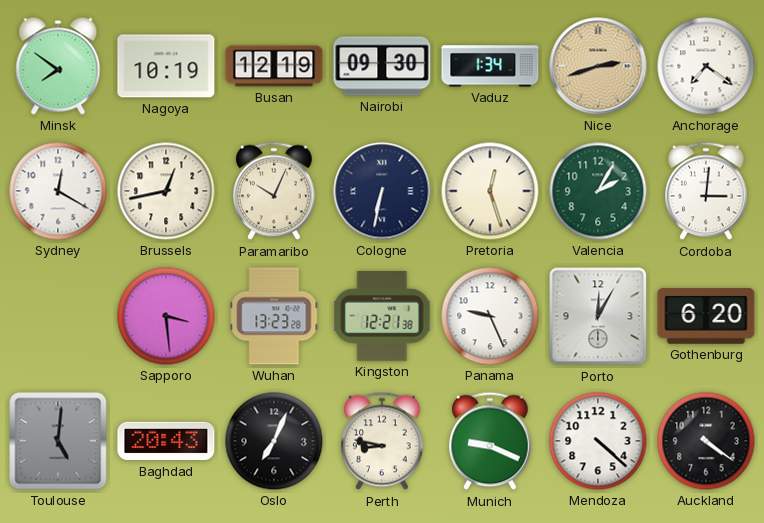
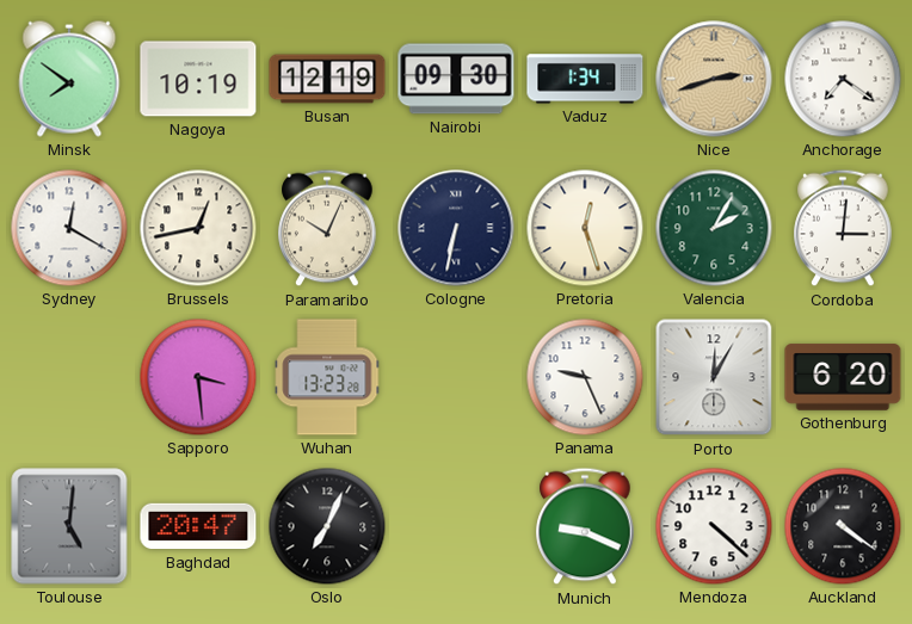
Kingston: 12:21 -> none
Baghdad: 20:43 -> 20:47
Perth: 8:47 -> none
